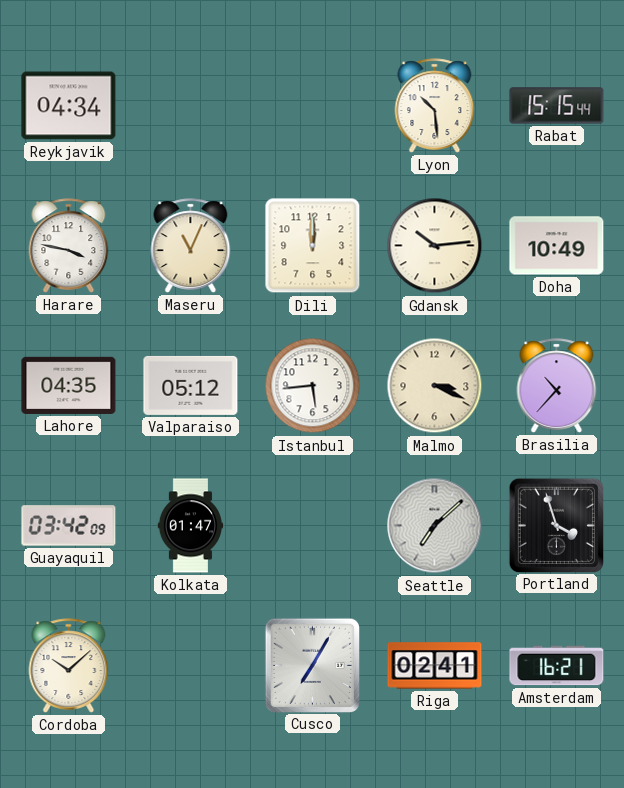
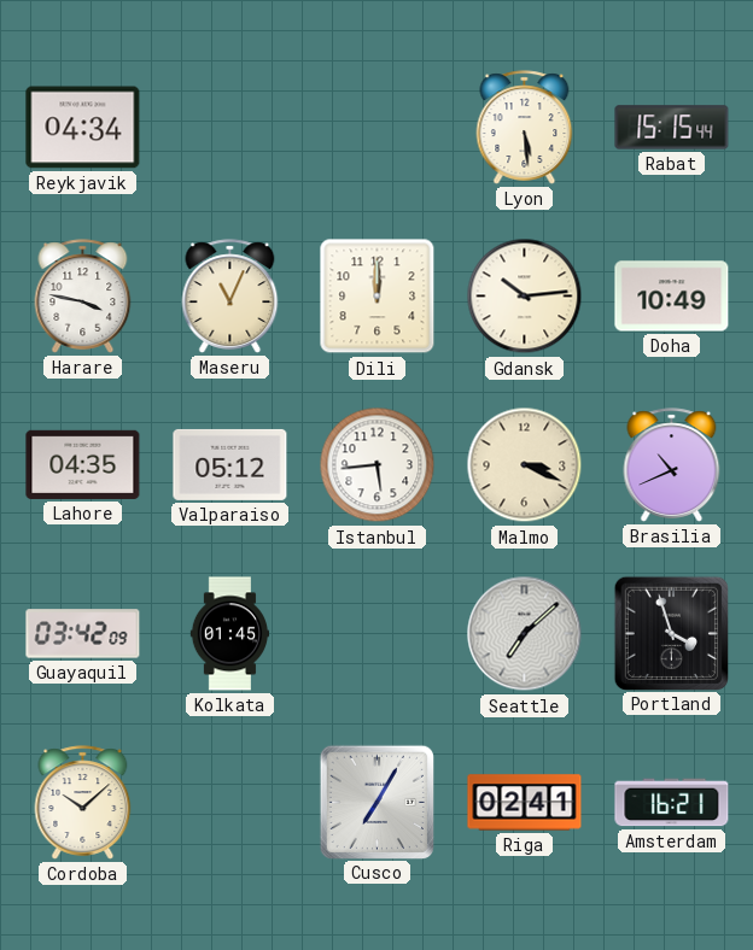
Lyon: 10:29 -> 5:29
Brasilia: 10:37 -> 10:41
Kolkata: 01:47 -> 01:45
